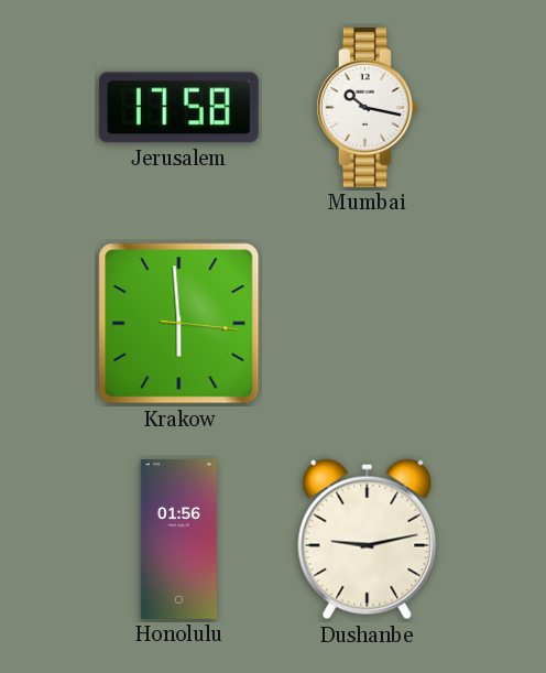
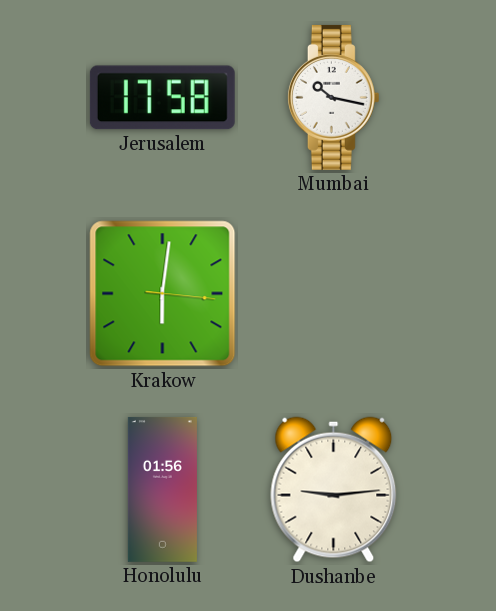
Krakow: 5:59 -> 6:01
Dushanbe: 9:13 -> 9:14
